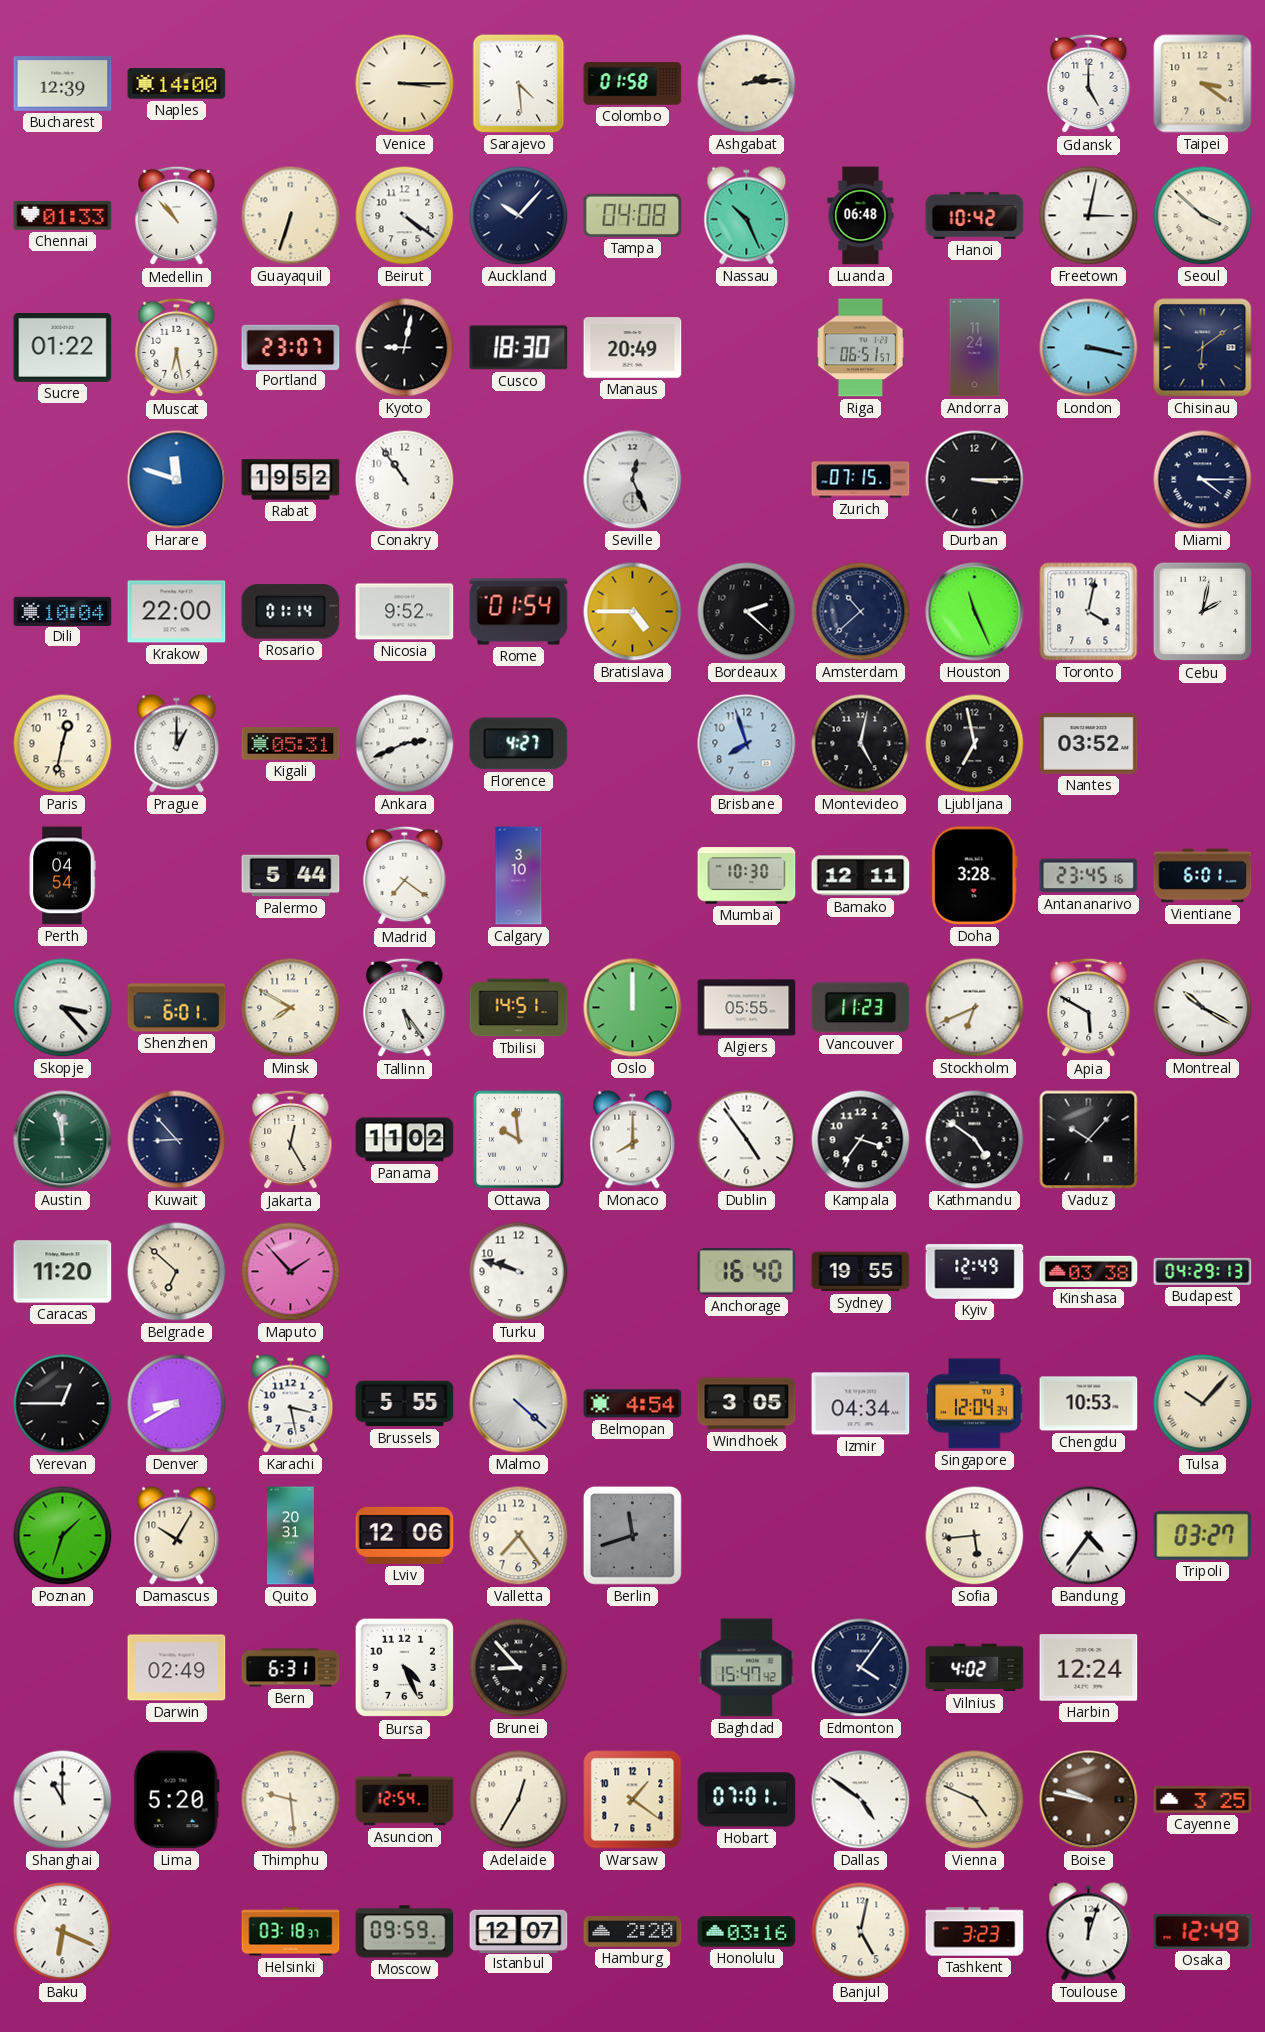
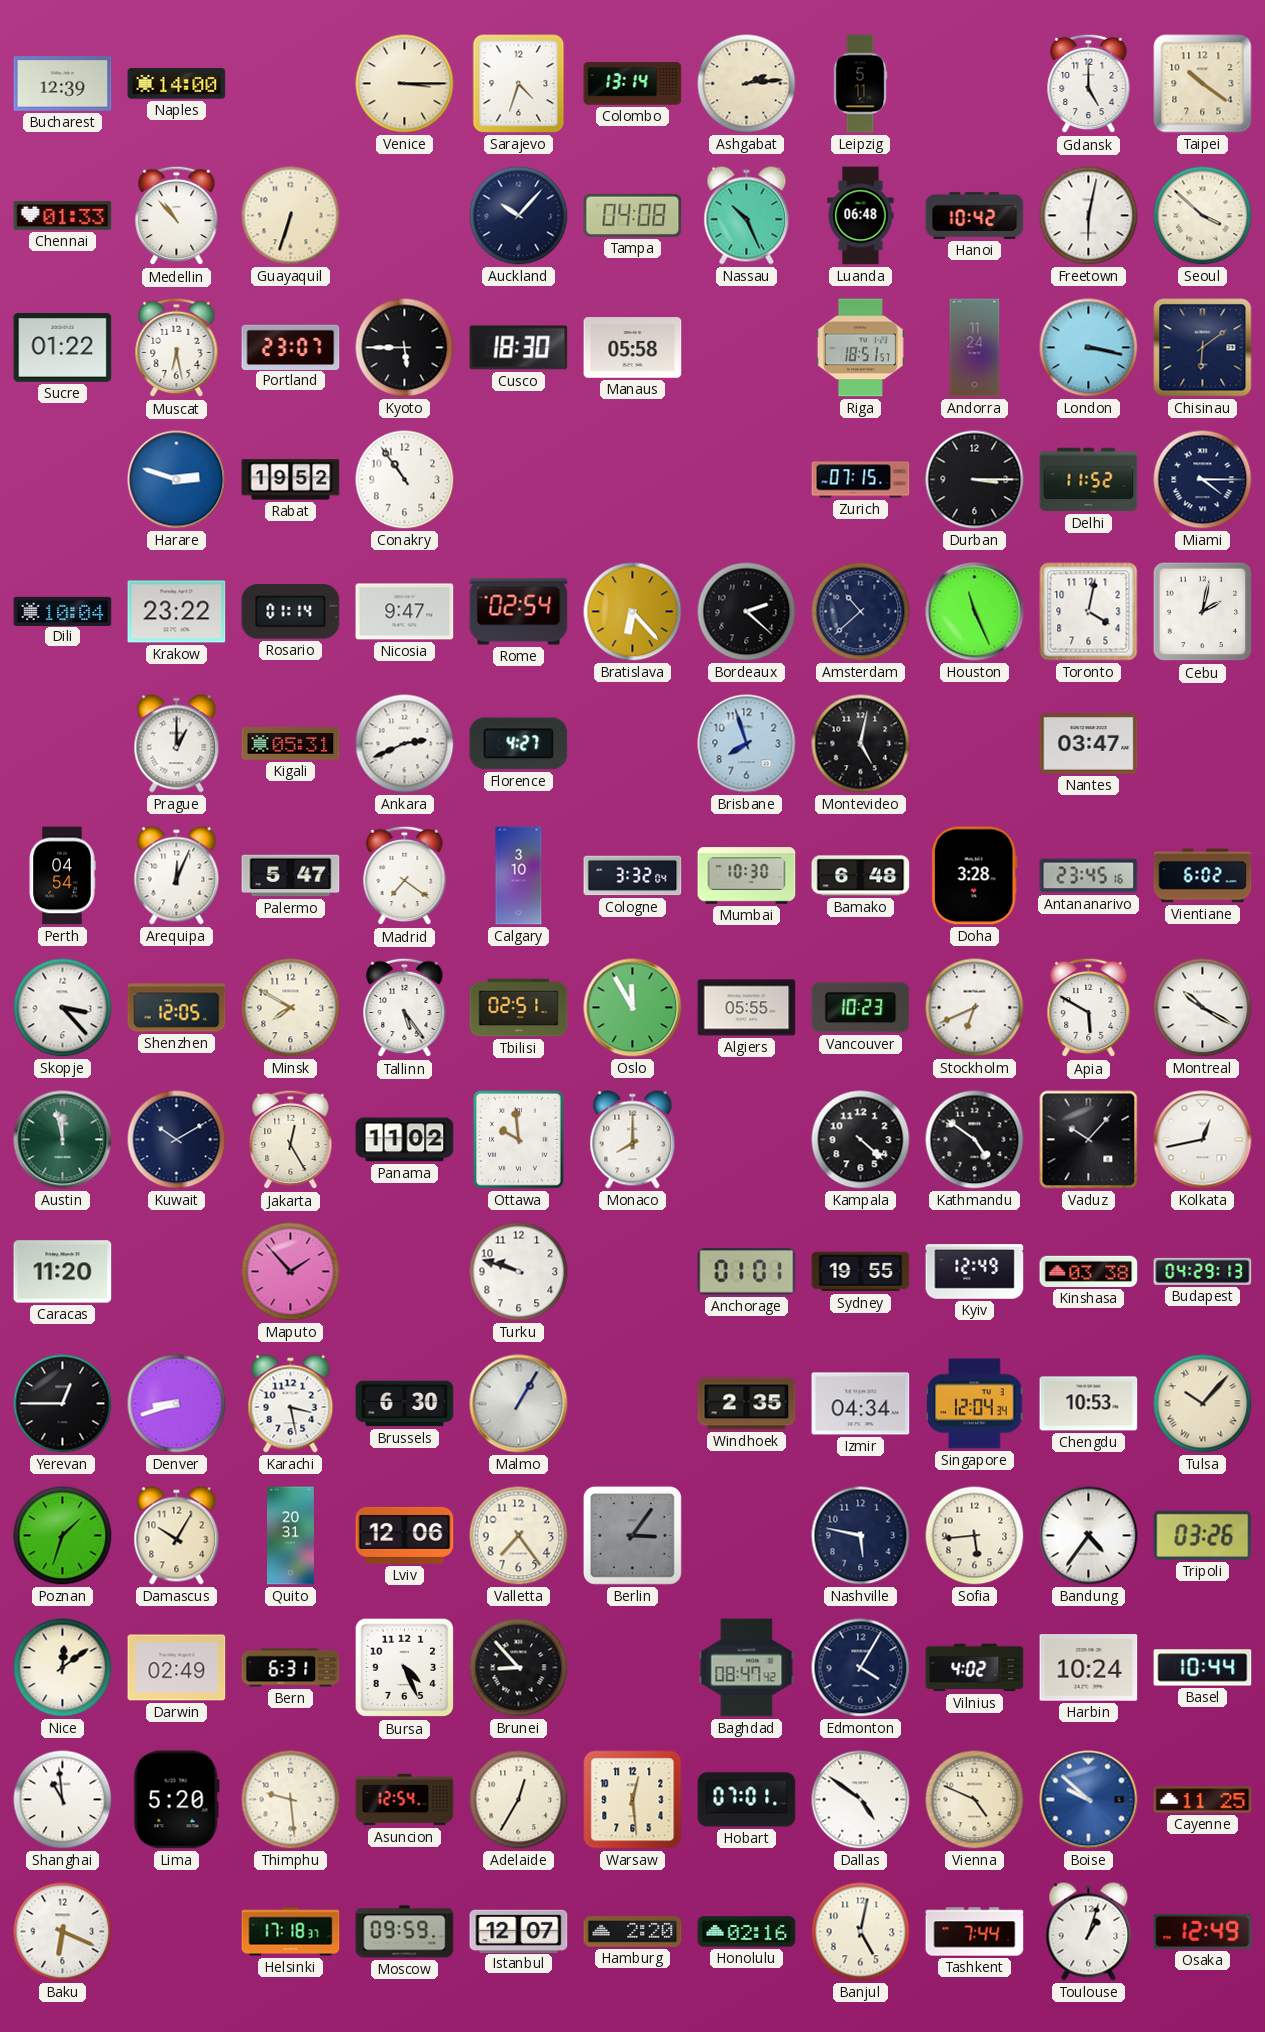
Sarajevo: 4:29 -> 4:33
Colombo: 01:58 -> 13:14
Leipzig: none -> 5:11
Taipei: 3:21 -> 10:21
Beirut: 4:21 -> none
Freetown: 3:02 -> 6:02
Kyoto: 9:02 -> 5:45
Manaus: 20:49 -> 05:58
Riga: 06:51 -> 18:51
Harare: 11:48 -> 2:48
Seville: 12:26 -> none
Delhi: none -> 11:52
Krakow: 22:00 -> 23:22
Nicosia: 9:52 -> 9:47
Rome: 01:54 -> 02:54
Bratislava: 4:45 -> 6:23
Paris: 12:32 -> none
Ljubljana: 6:58 -> none
Nantes: 03:52 -> 03:47
Arequipa: none -> 12:04
Palermo: 5:44 -> 5:47
Cologne: none -> 3:32
Bamako: 12:11 -> 6:48
Vientiane: 6:01 -> 6:02
Shenzhen: 6:01 -> 12:05
Tbilisi: 14:51 -> 02:51
Oslo: 12:00 -> 11:55
Vancouver: 11:23 -> 10:23
Kuwait: 8:53 -> 10:10
Dublin: 4:54 -> none
Kampala: 3:36 -> 4:22
Kolkata: none -> 12:43
Belgrade: 6:52 -> none
Anchorage: 16:40 -> 01:01
Denver: 8:40 -> 8:42
Brussels: 5:55 -> 6:30
Malmo: 4:22 -> 1:05
Belmopan: 4:54 -> none
Windhoek: 3:05 -> 2:35
Berlin: 11:42 -> 3:06
Nashville: none -> 5:47
Tripoli: 03:27 -> 03:26
Nice: none -> 12:09
Baghdad: 15:47 -> 08:47
Edmonton: 4:06 -> 4:05
Harbin: 12:24 -> 10:24
Basel: none -> 10:44
Shanghai: 11:00 -> 10:59
Warsaw: 1:21 -> 12:29
Boise: 9:47 -> 9:52
Boise dial: brown -> blue
Cayenne: 3:25 -> 11:25
Helsinki: 03:18 -> 17:18
Honolulu: 03:16 -> 02:16
Tashkent: 3:23 -> 7:44
Toulouse: 12:03 -> 1:03
